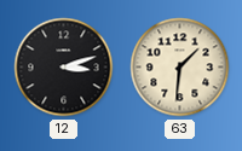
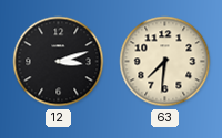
63: 1:31 -> 7:31
